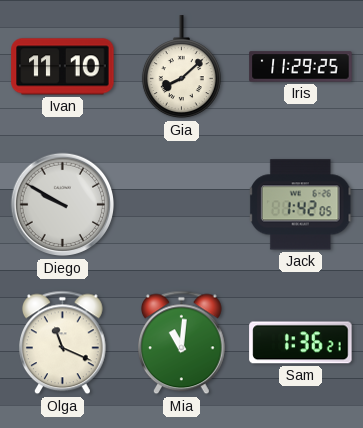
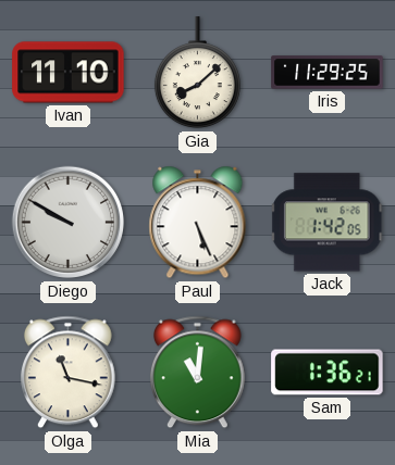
Paul: none -> 5:26
Olga: 11:19 -> 11:17
